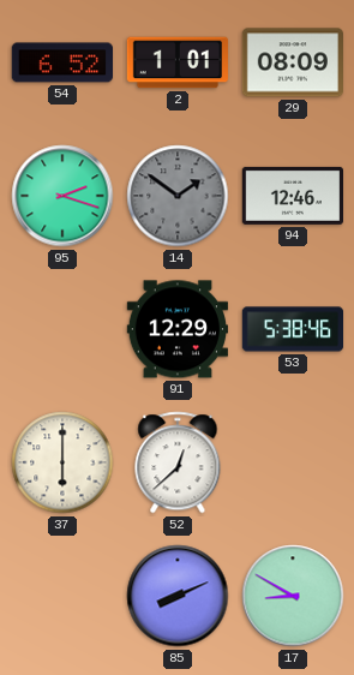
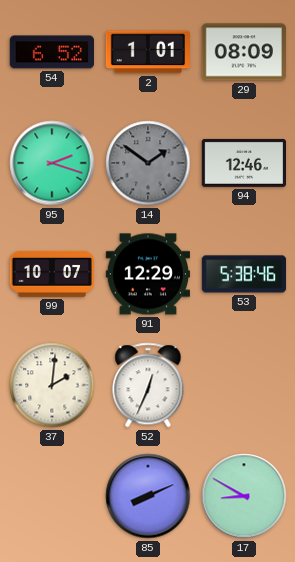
99: none -> 10:07
37: 6:00 -> 2:01
52: 12:38 -> 12:34
